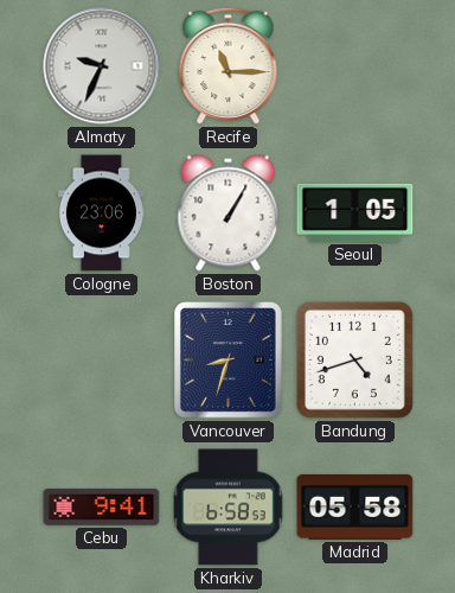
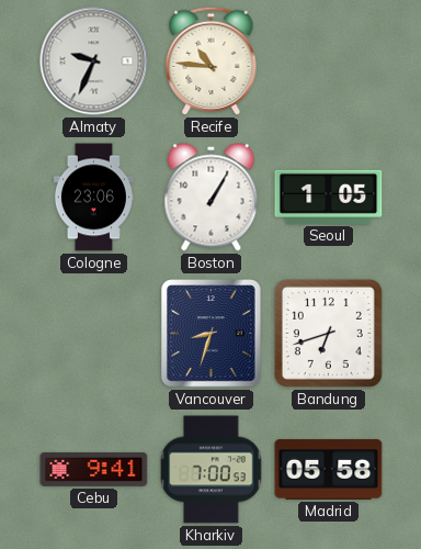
Recife: 11:15 -> 10:46
Bandung: 4:42 -> 6:42
Kharkiv: 6:58 -> 7:00
